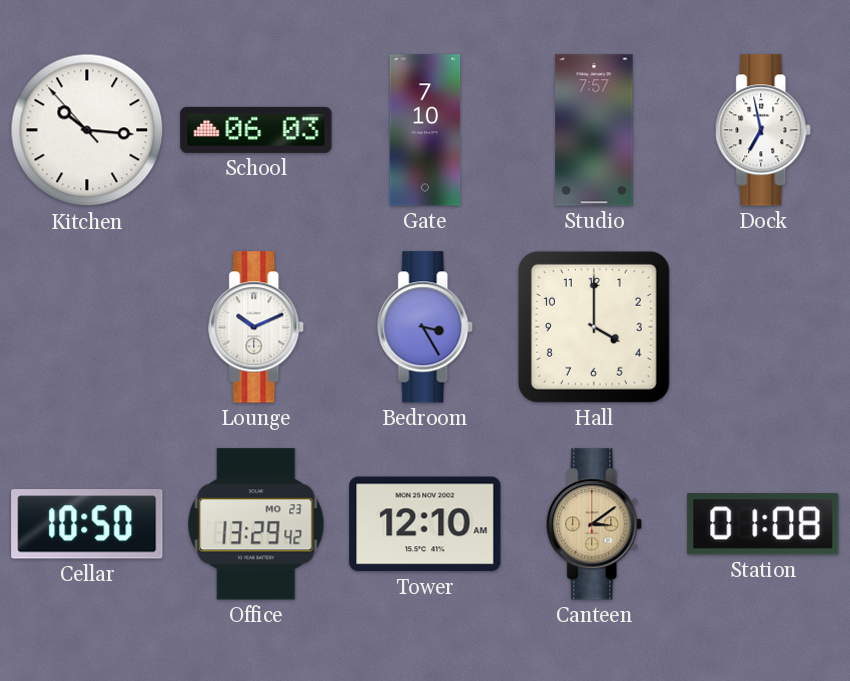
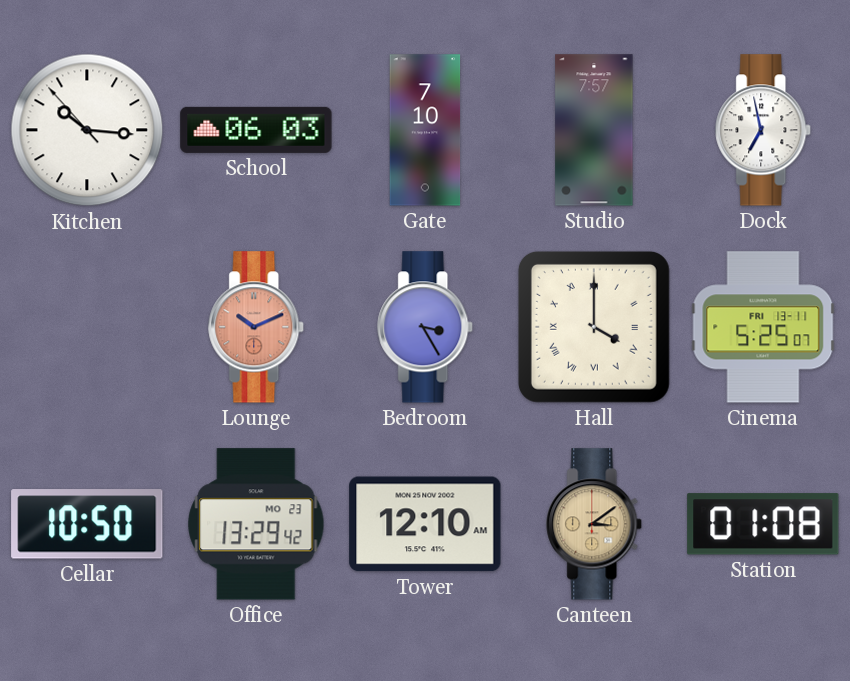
Lounge dial: white -> salmon
Hall numerals: Arabic -> Roman
Cinema: none -> 5:25
